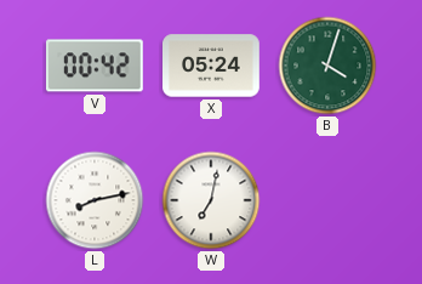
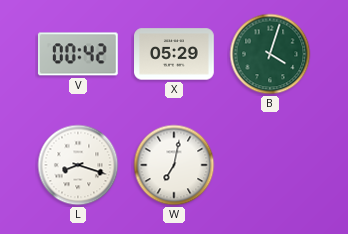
X: 05:24 -> 05:29
L: 8:13 -> 8:18
